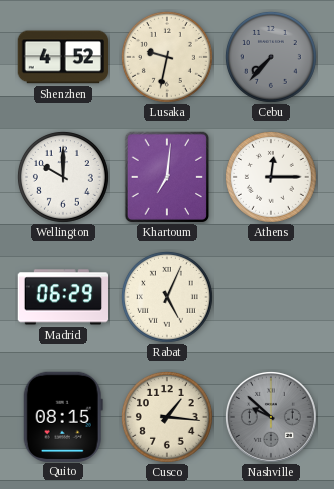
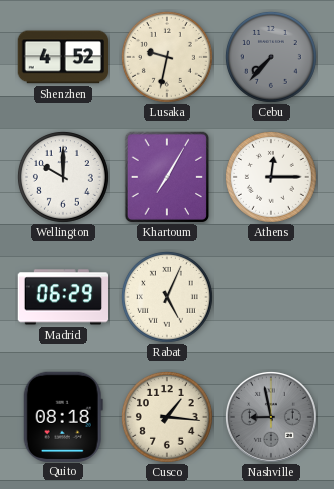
Khartoum: 7:01 -> 7:05
Quito: 08:15 -> 08:18
Nashville: 9:52 -> 8:58
